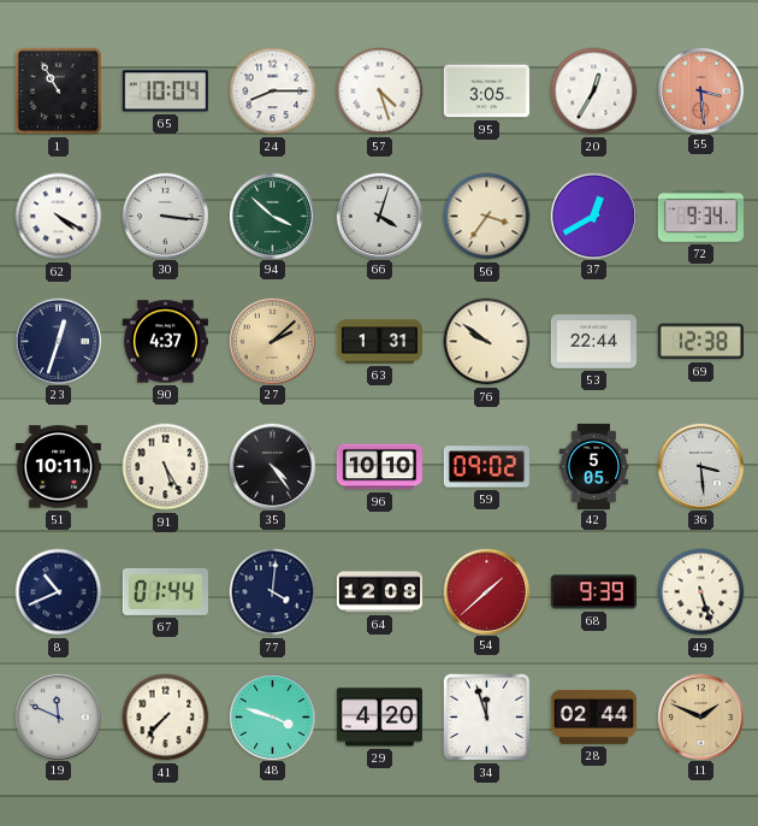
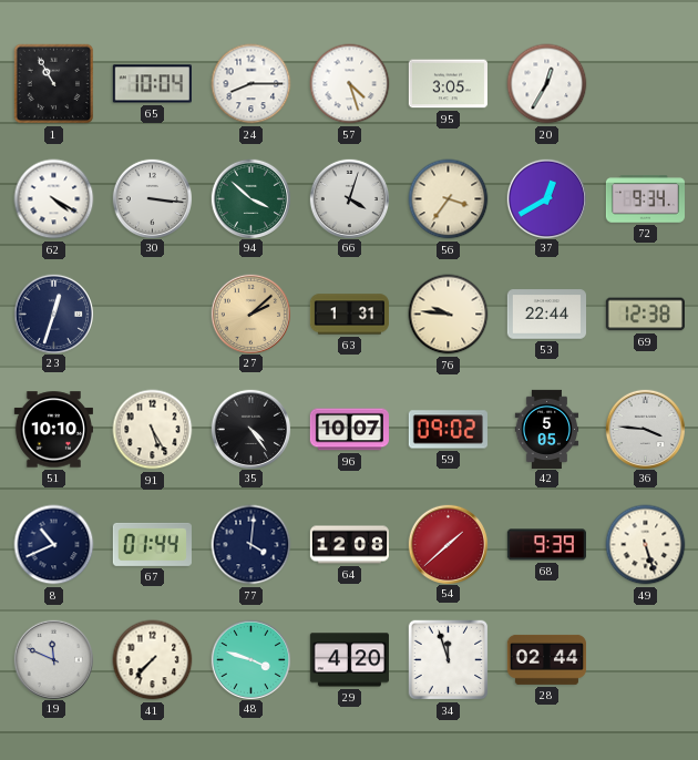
55: 3:29 -> none
90: 4:37 -> none
76: 9:51 -> 9:46
51: 10:11 -> 10:10
96: 10:10 -> 10:07
36: 3:29 -> 3:46
11: 1:49 -> none
